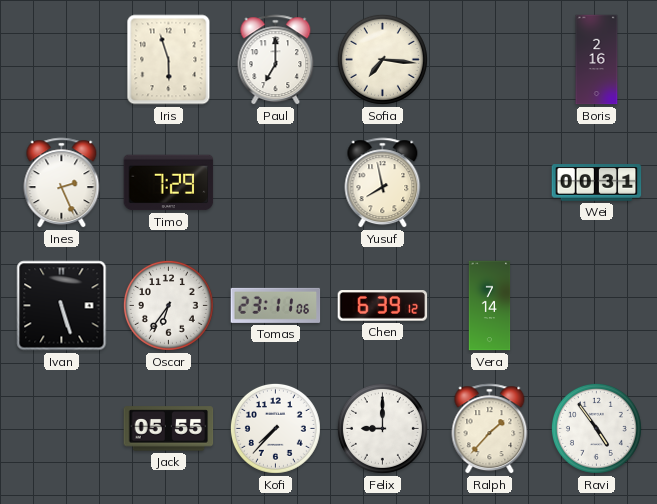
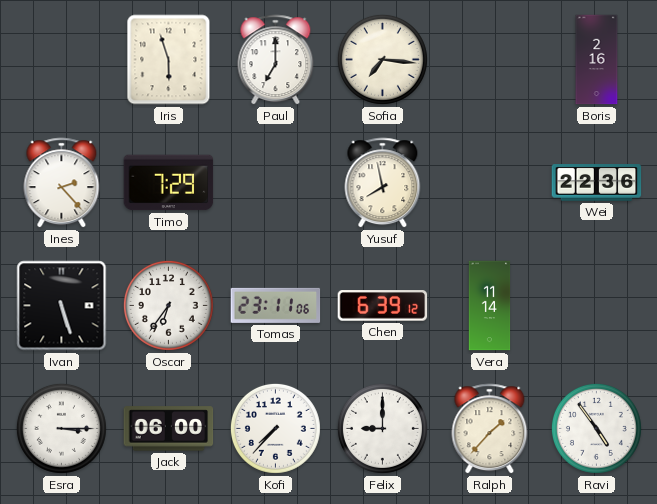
Ines: 2:26 -> 2:23
Wei: 00:31 -> 22:36
Vera: 7:14 -> 11:14
Esra: none -> 3:15
Jack: 05:55 -> 06:00
